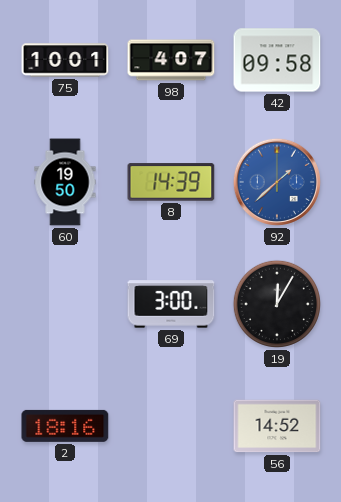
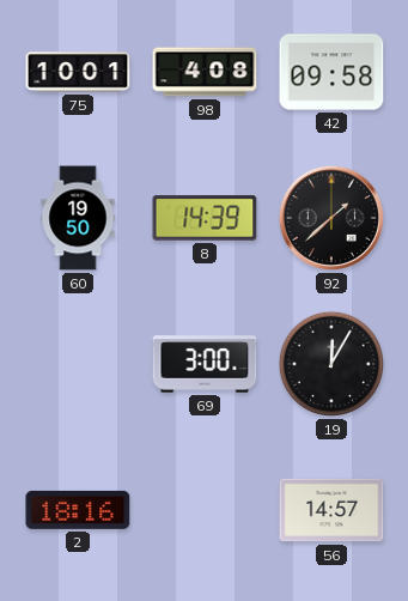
98: 4:07 -> 4:08
92 dial: blue -> black
56: 14:52 -> 14:57
